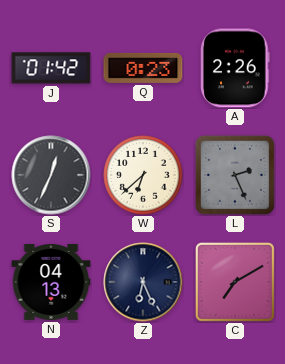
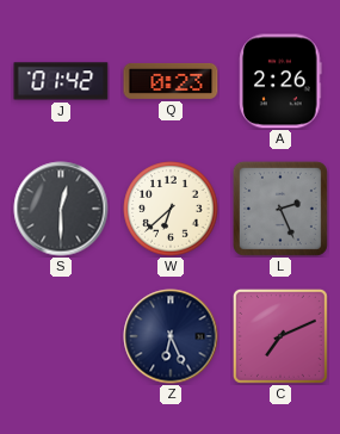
S: 12:34 -> 12:30
N: 04:13 -> none
C: 7:10 -> 7:11
